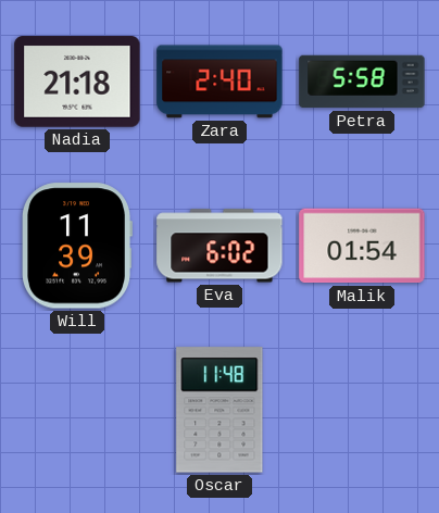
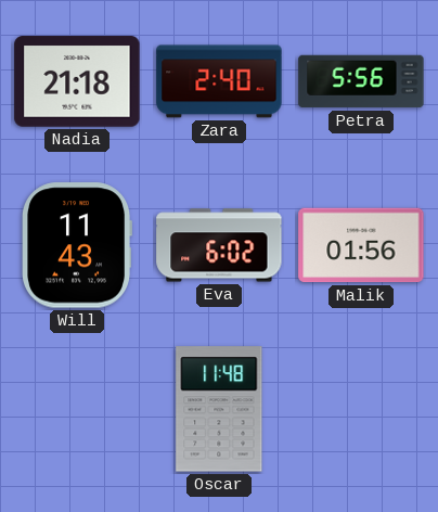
Petra: 5:58 -> 5:56
Will: 11:39 -> 11:43
Malik: 01:54 -> 01:56
